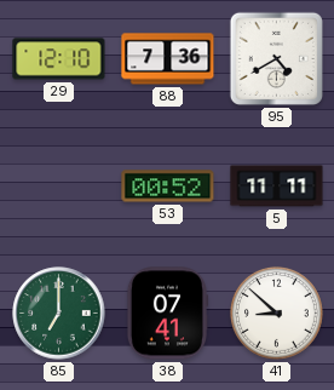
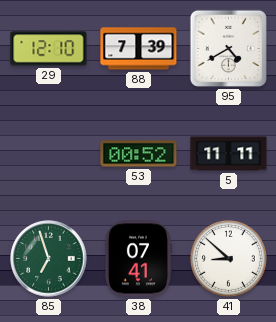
88: 7:36 -> 7:39
85: 7:00 -> 6:57
